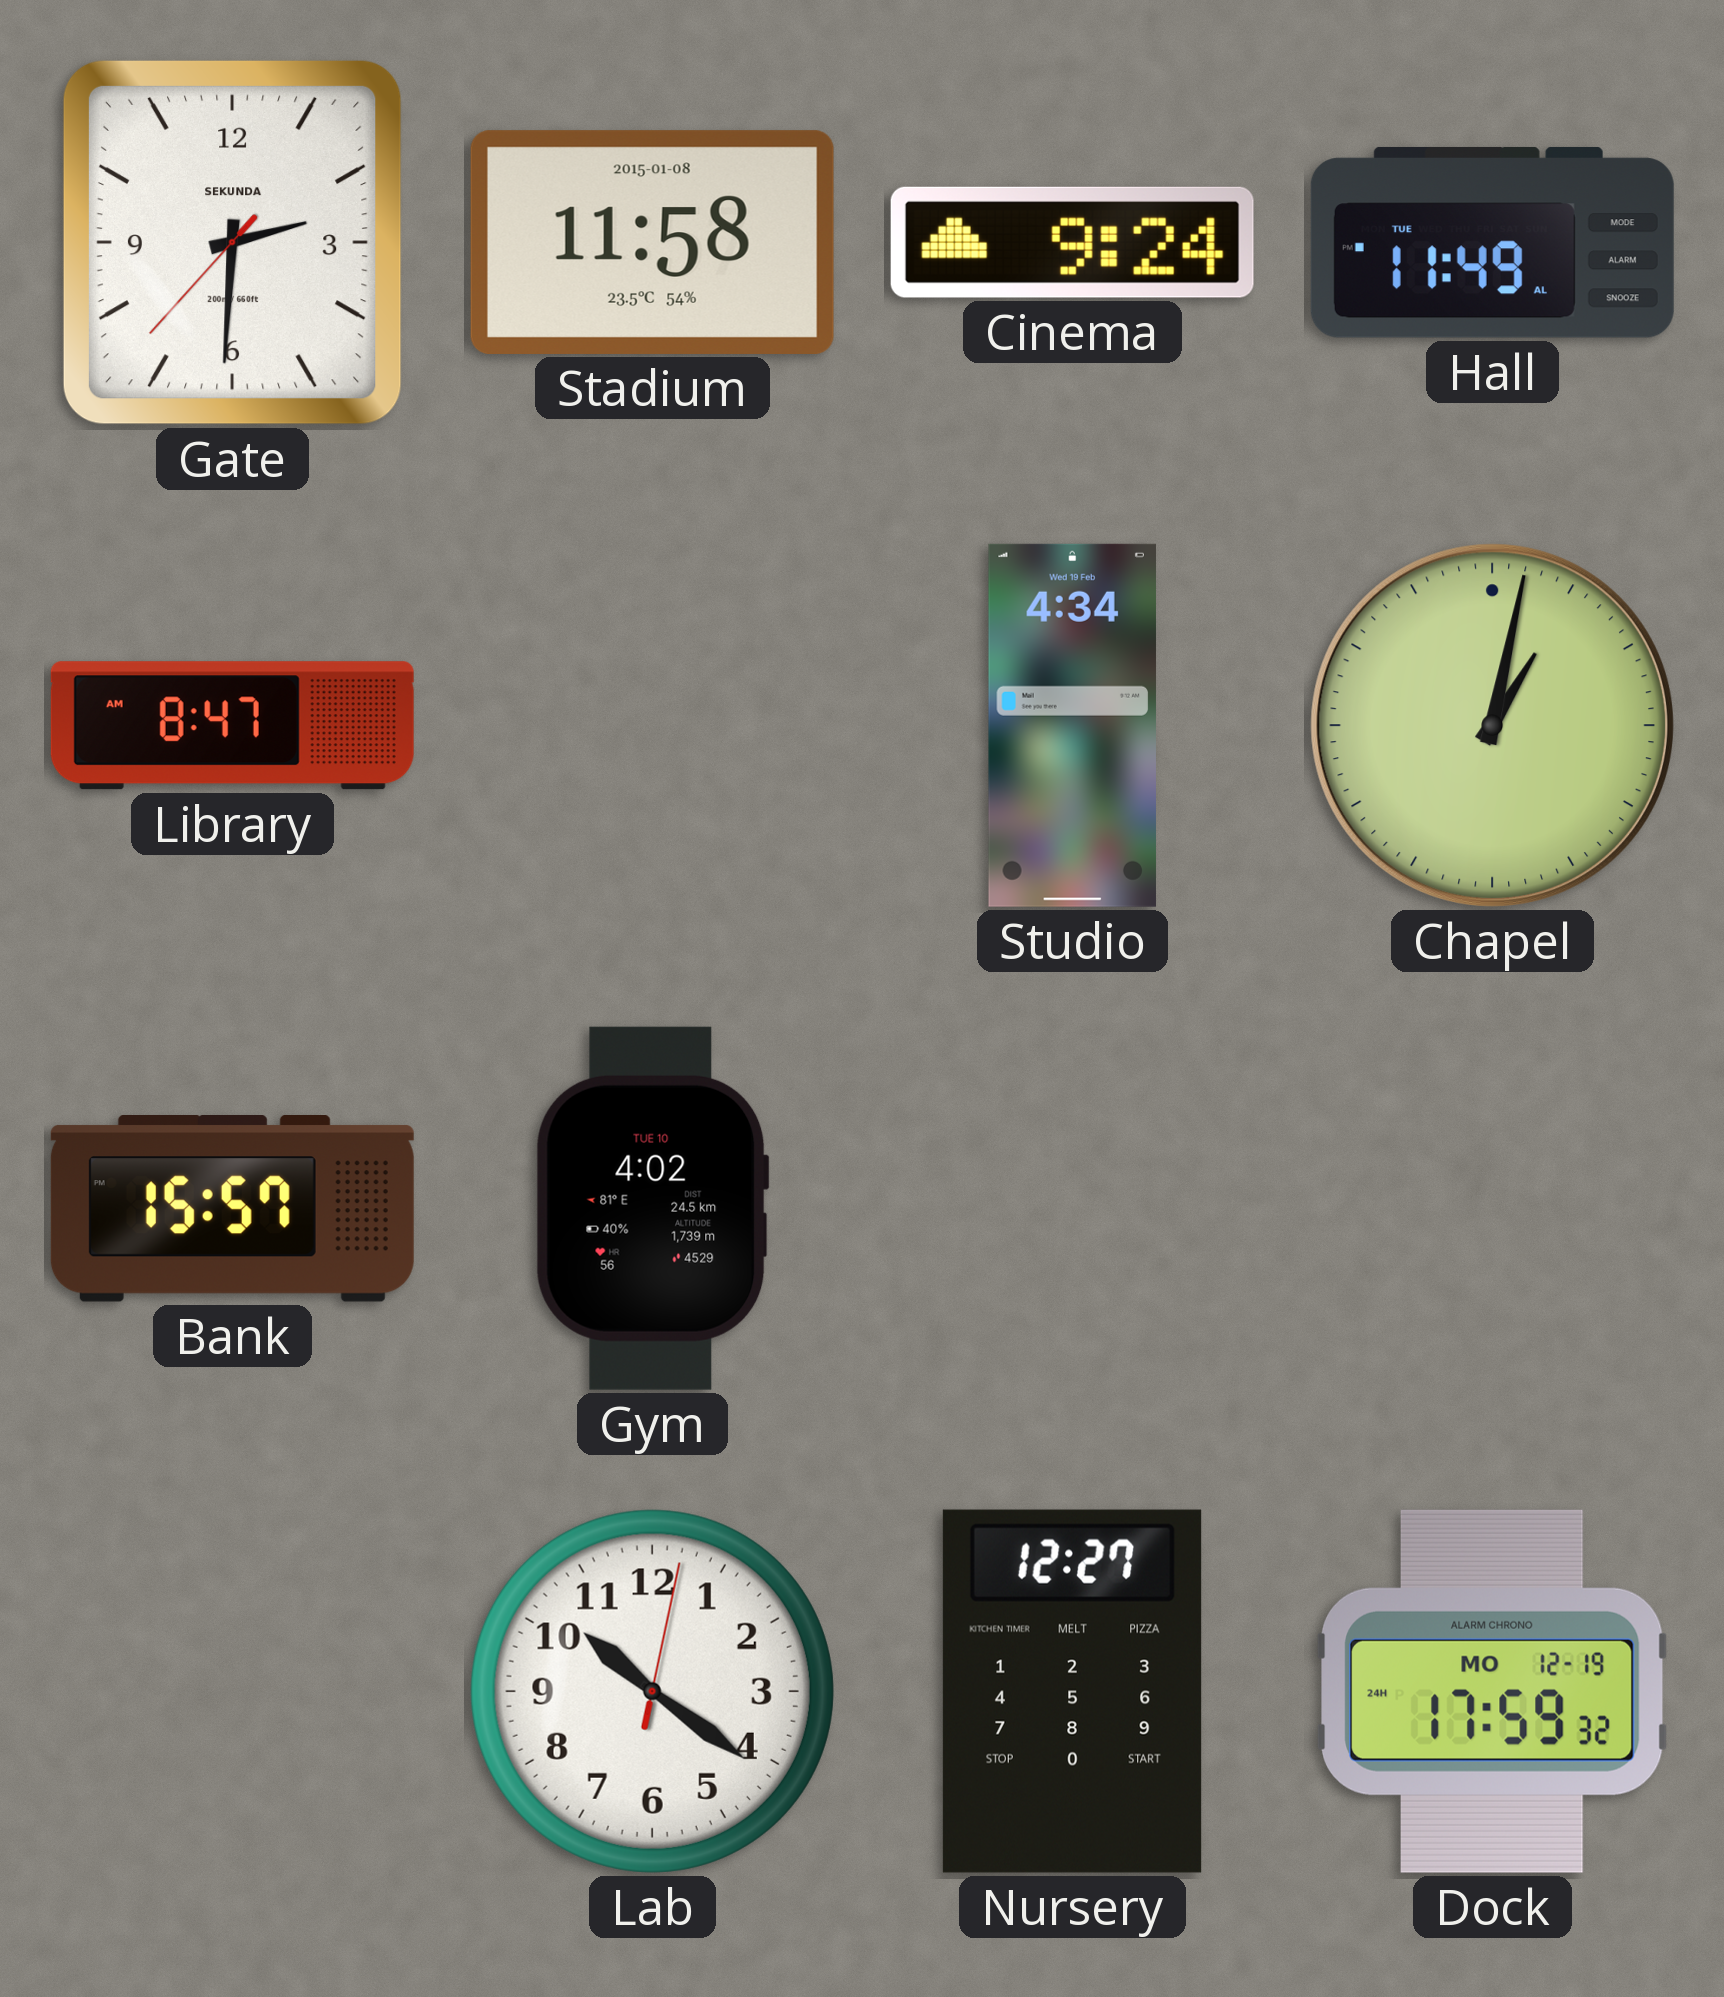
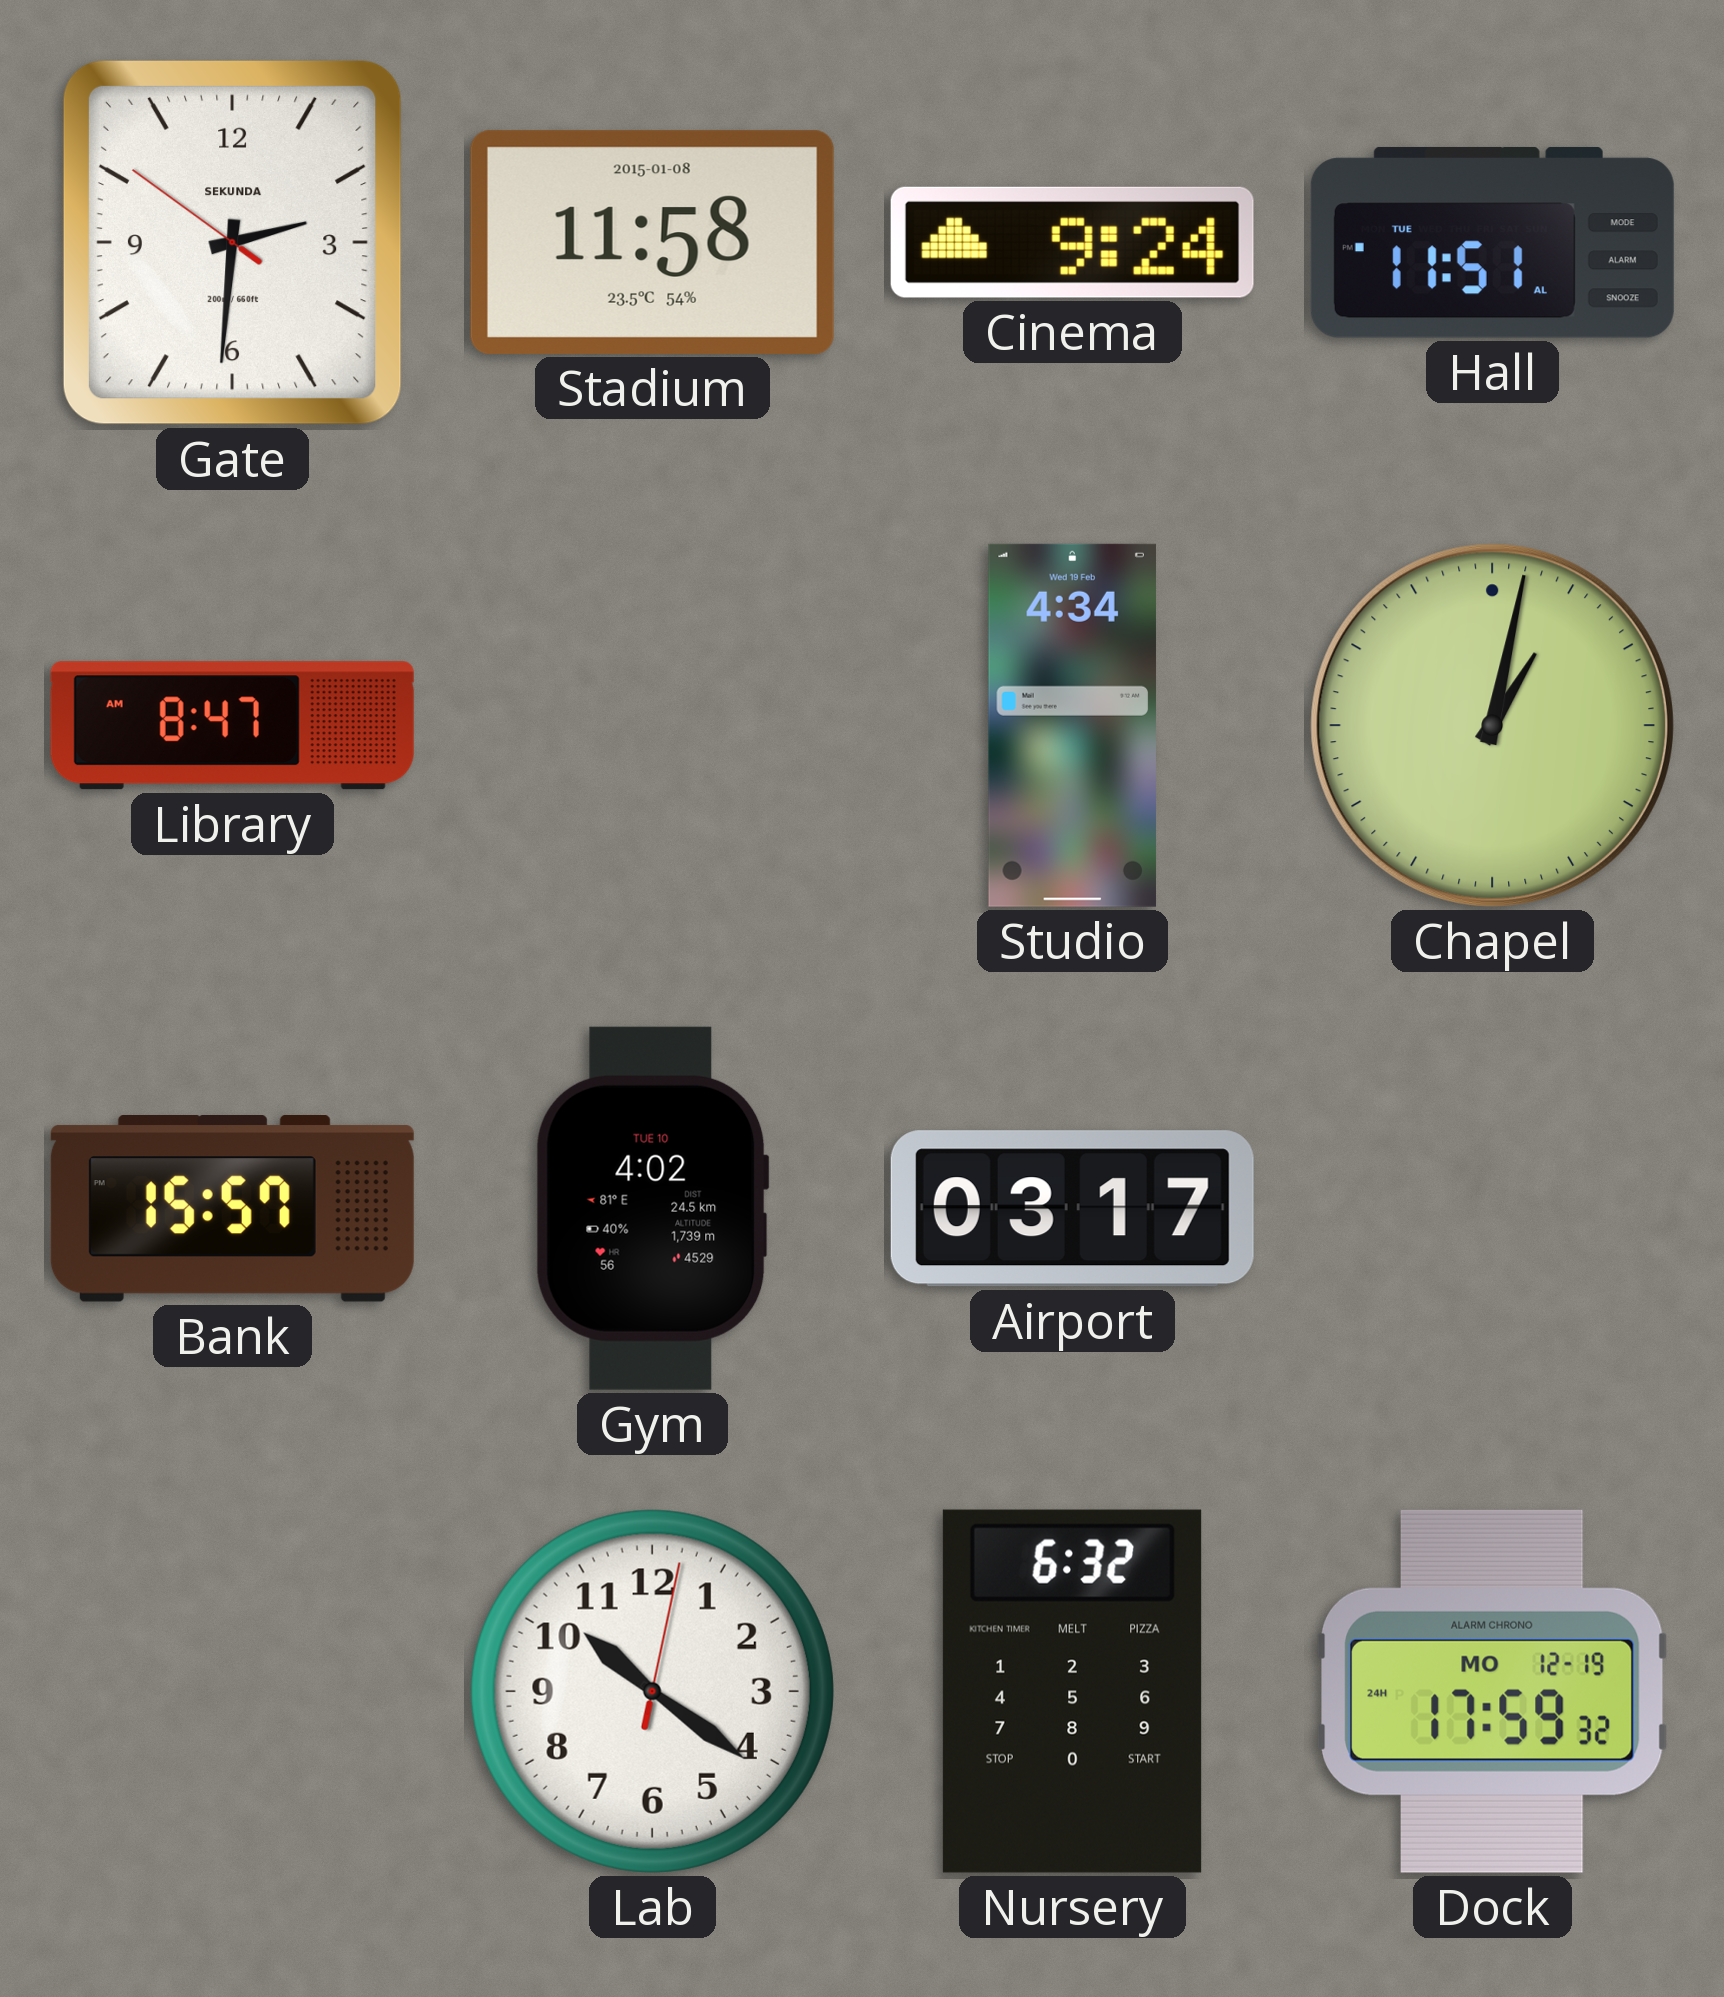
Gate: 2:30:37 -> 2:30:51
Hall: 11:49 -> 11:51
Airport: none -> 03:17
Nursery: 12:27 -> 6:32
